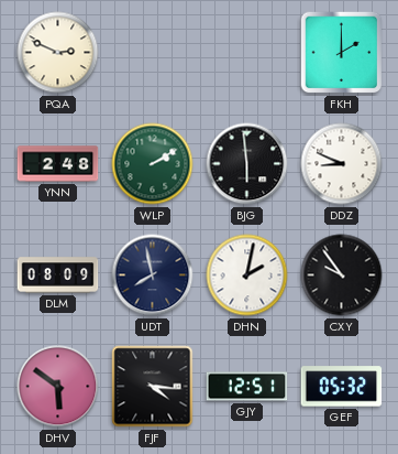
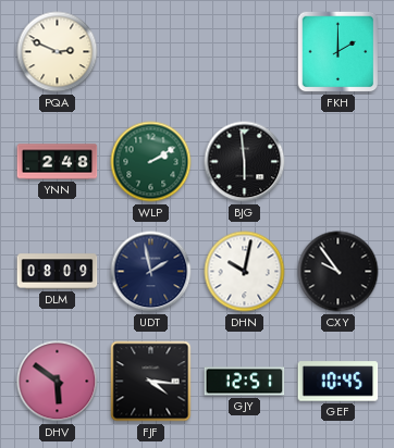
DDZ: 8:49 -> none
UDT: 7:58 -> 1:58
DHN: 2:02 -> 10:02
GEF: 05:32 -> 10:45
